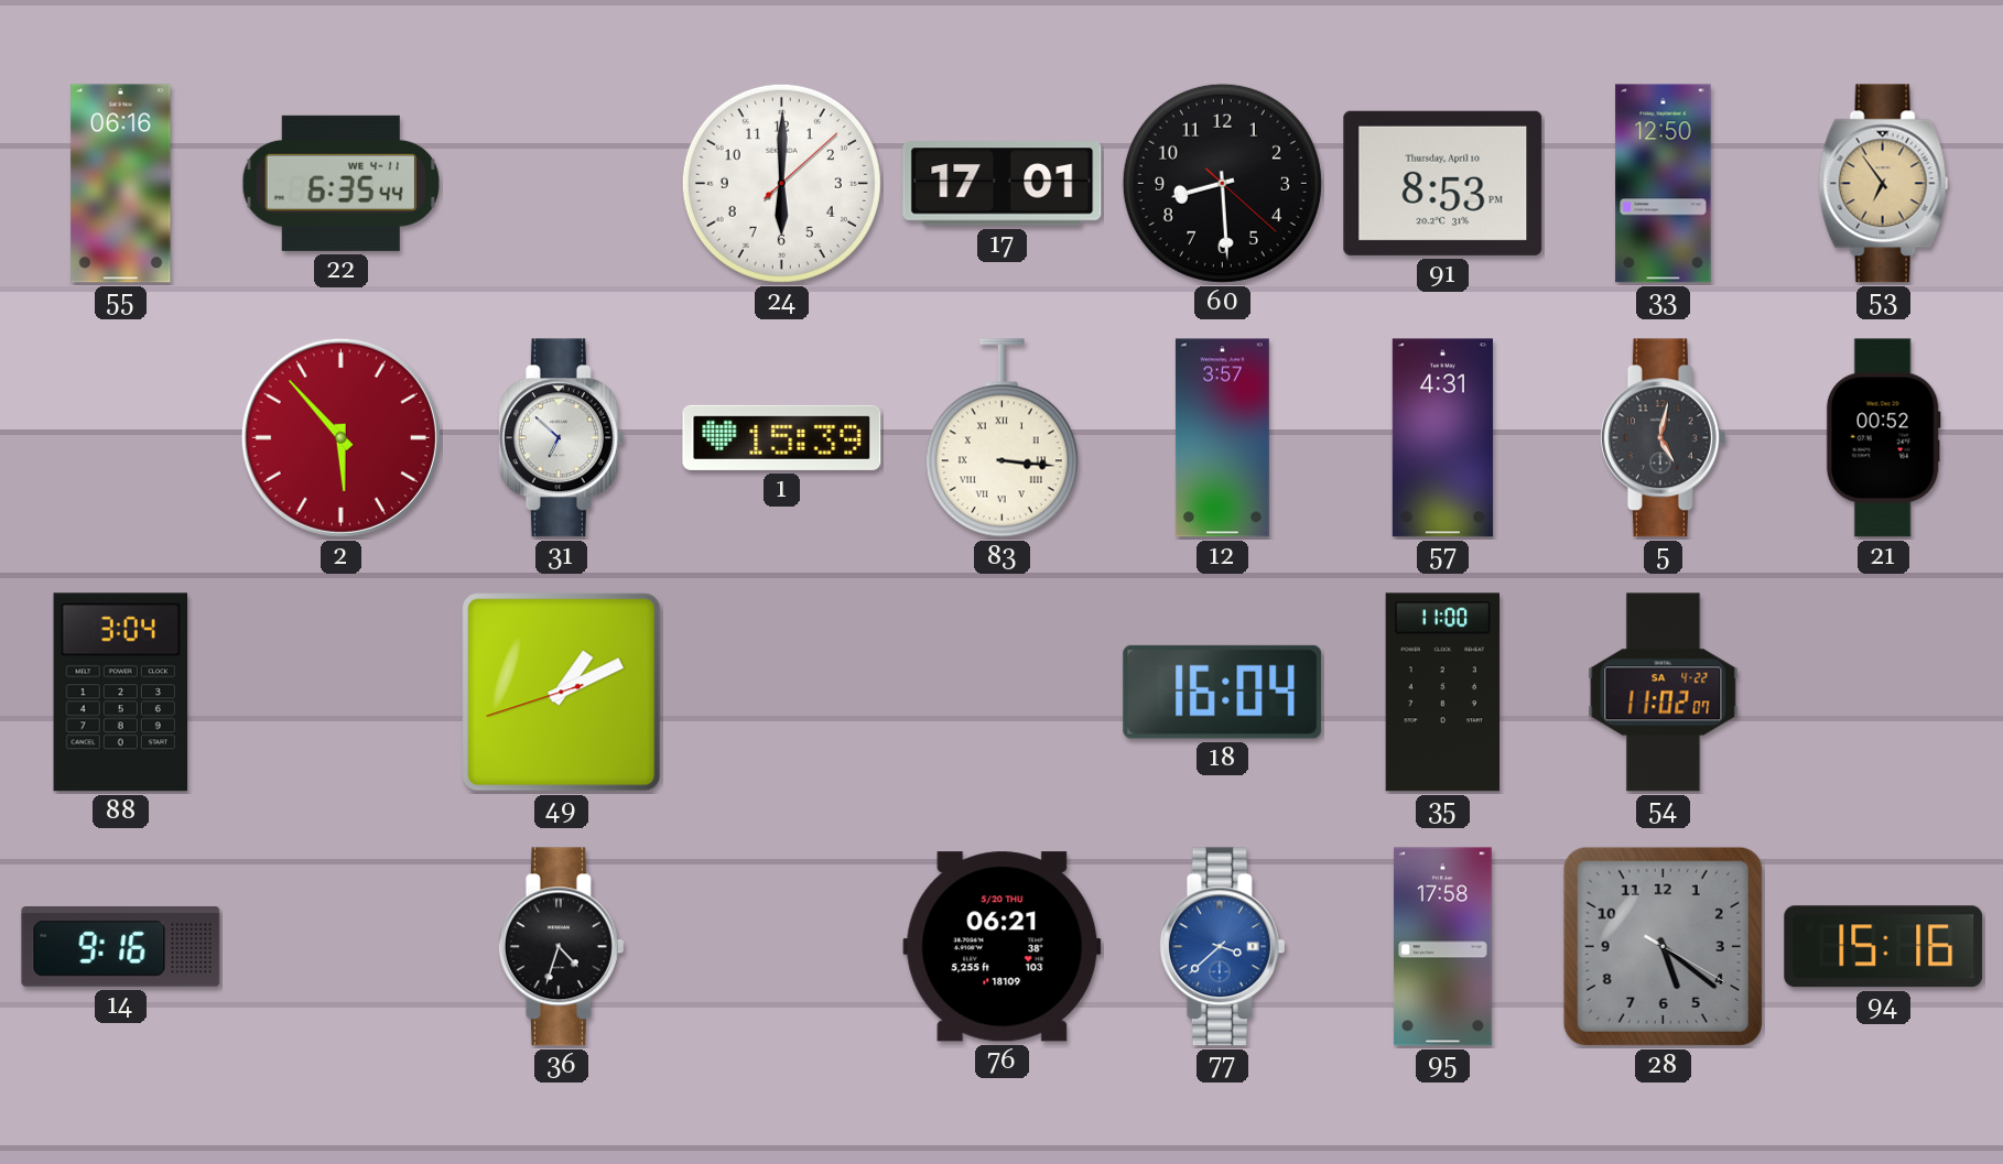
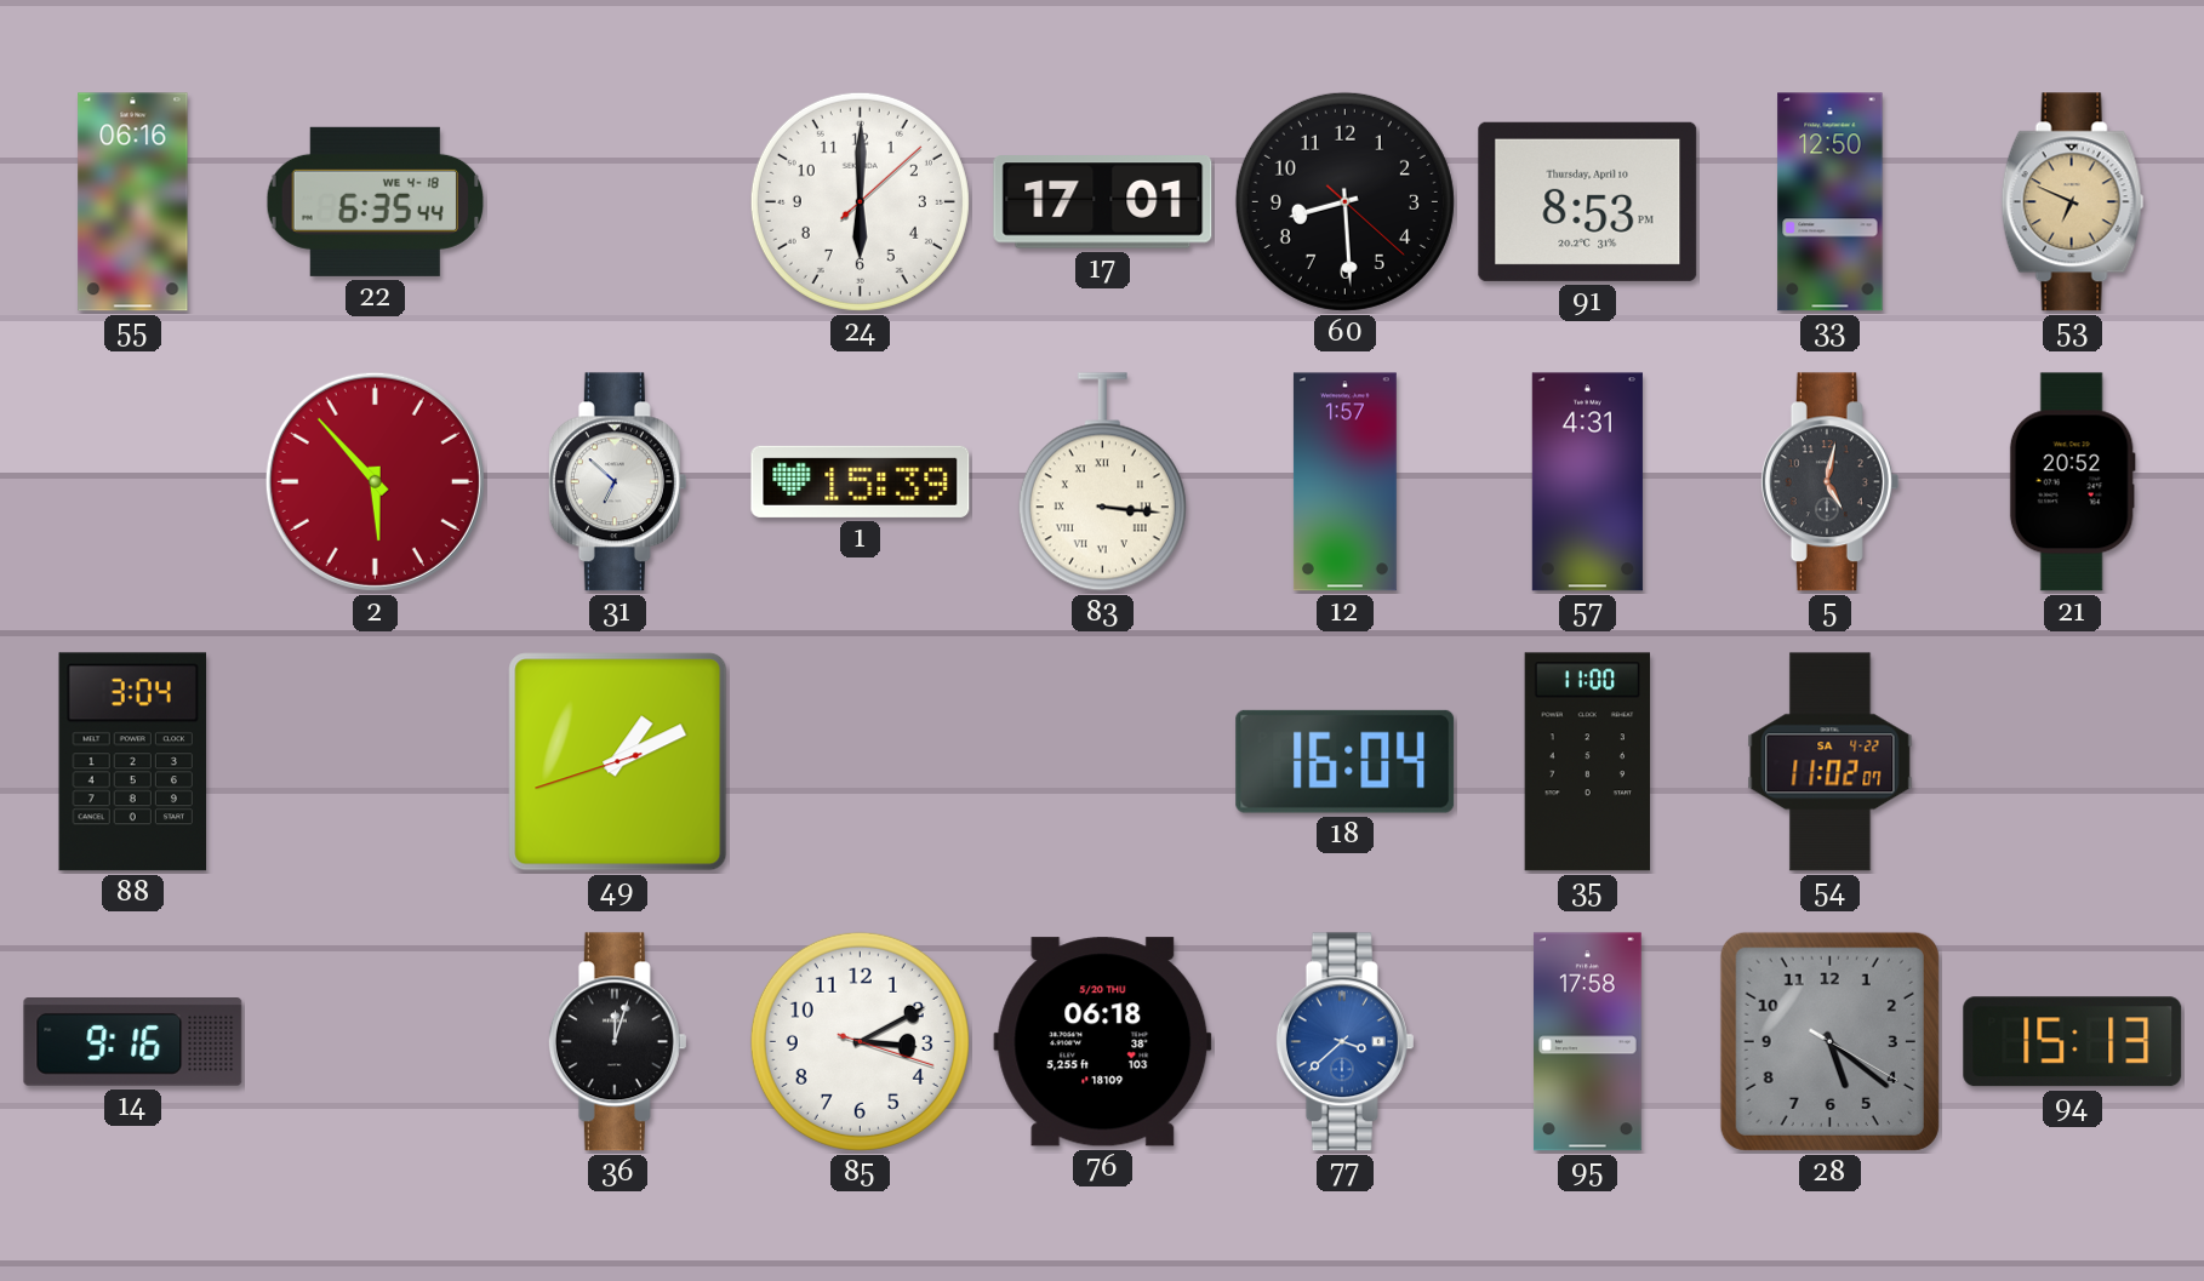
22 date: WE 4-11 -> WE 4-18
53: 6:54 -> 6:49
12: 3:57 -> 1:57
21: 00:52 -> 20:52
36: 4:33 -> 12:03
85: none -> 3:10
76: 06:21 -> 06:18
94: 15:16 -> 15:13
